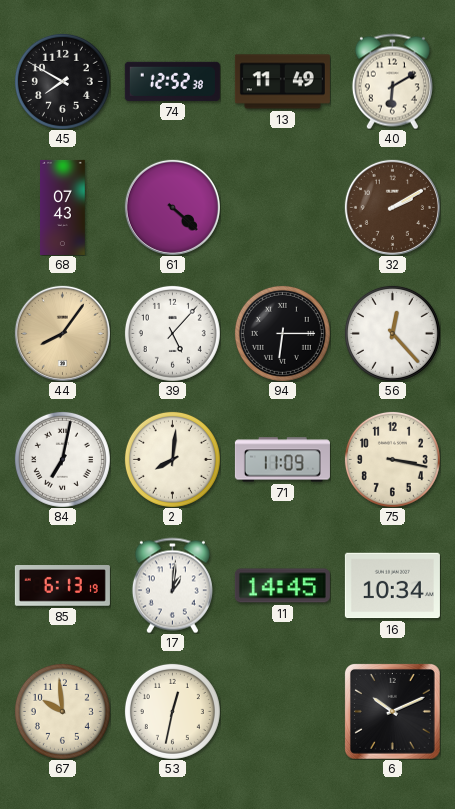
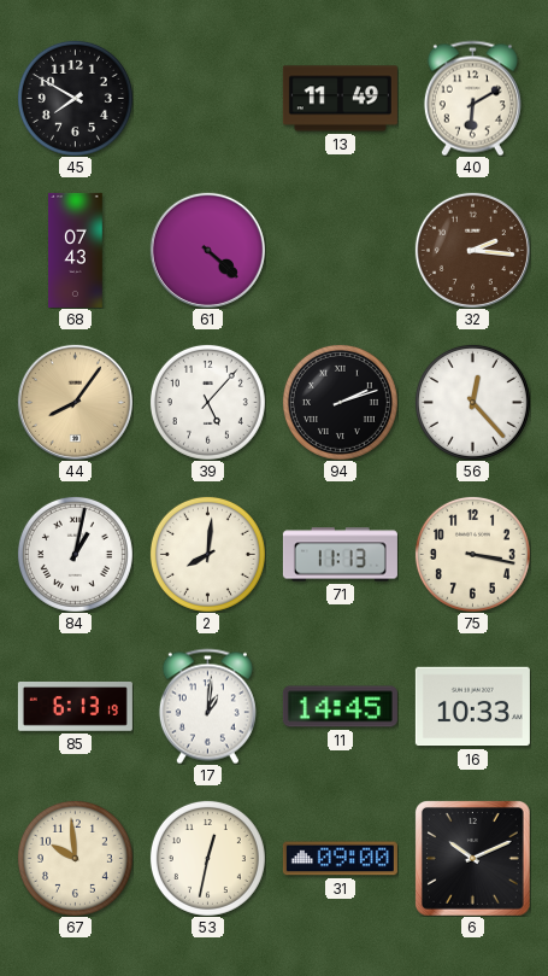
74: 12:52 -> none
32: 2:10 -> 2:16
94: 6:15 -> 2:12
84: 7:02 -> 1:02
71: 11:09 -> 11:13
16: 10:34 -> 10:33
31: none -> 09:00
